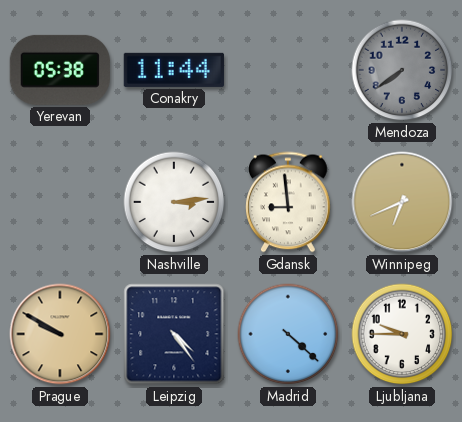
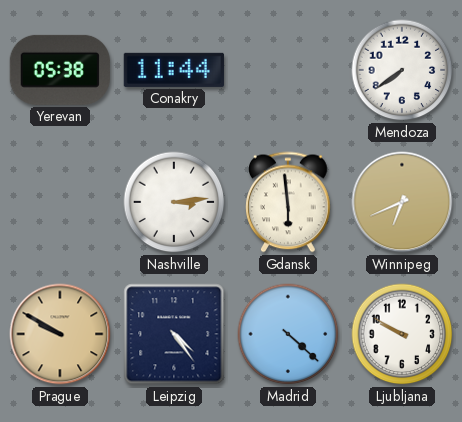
Mendoza dial: grey -> white
Gdansk: 8:59 -> 5:59
Ljubljana: 9:45 -> 9:50
